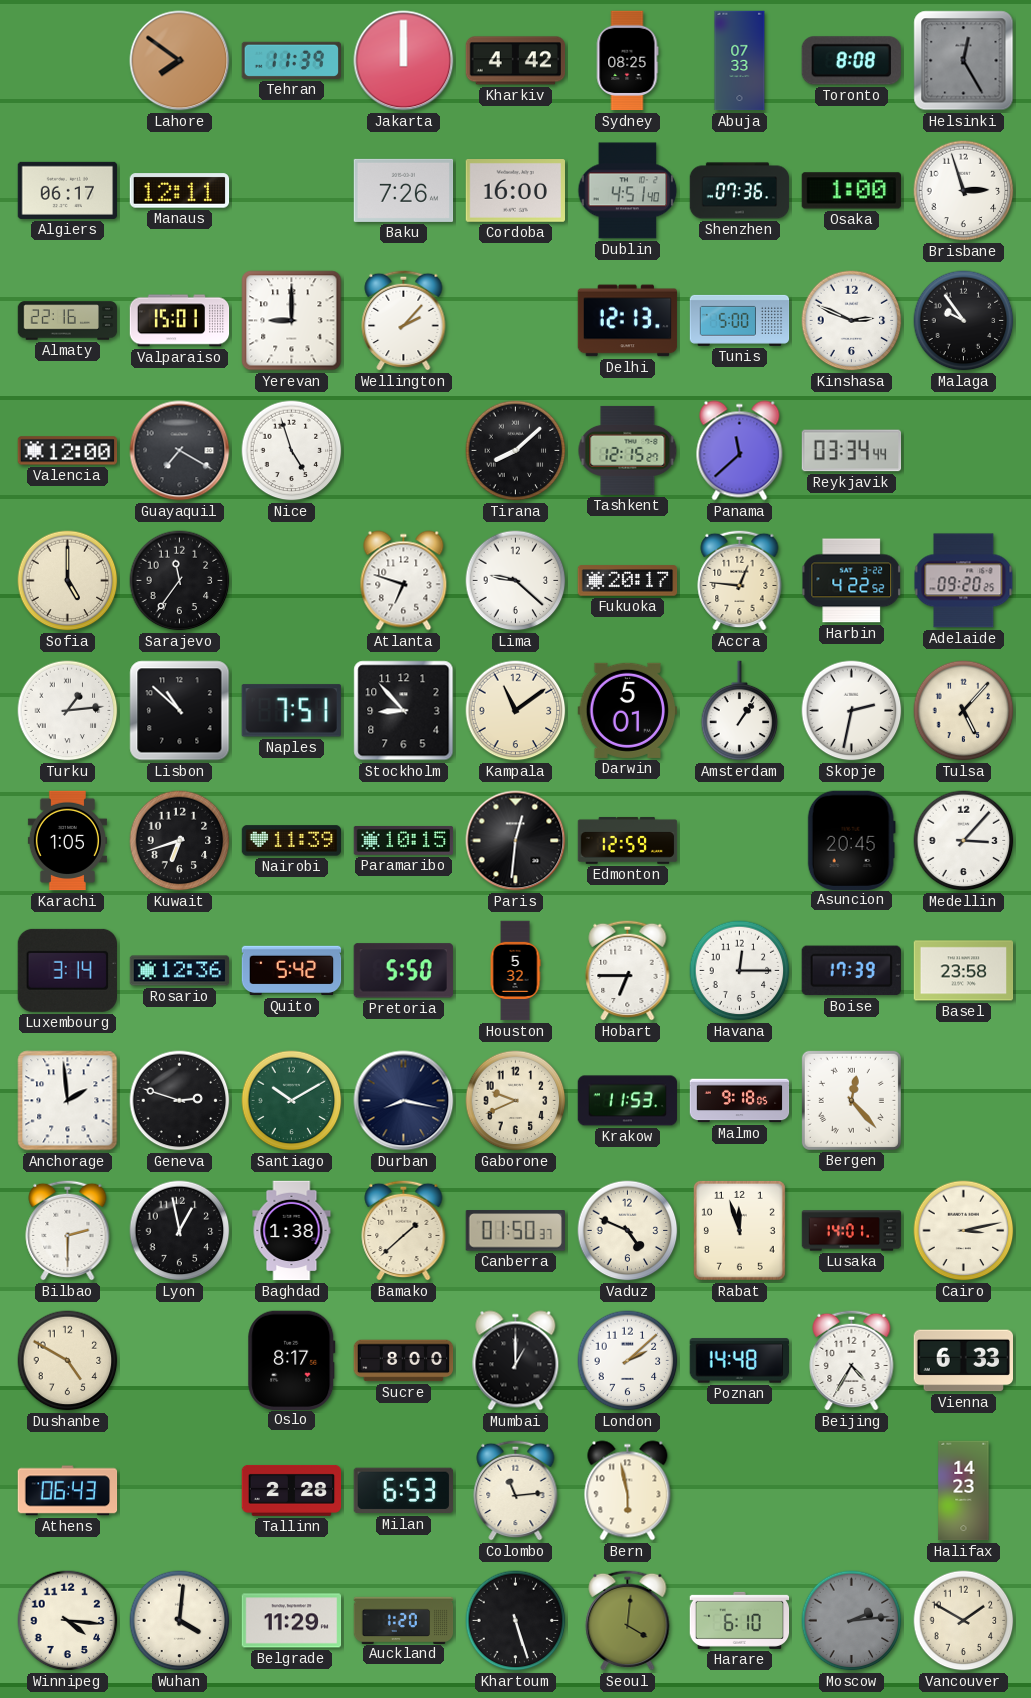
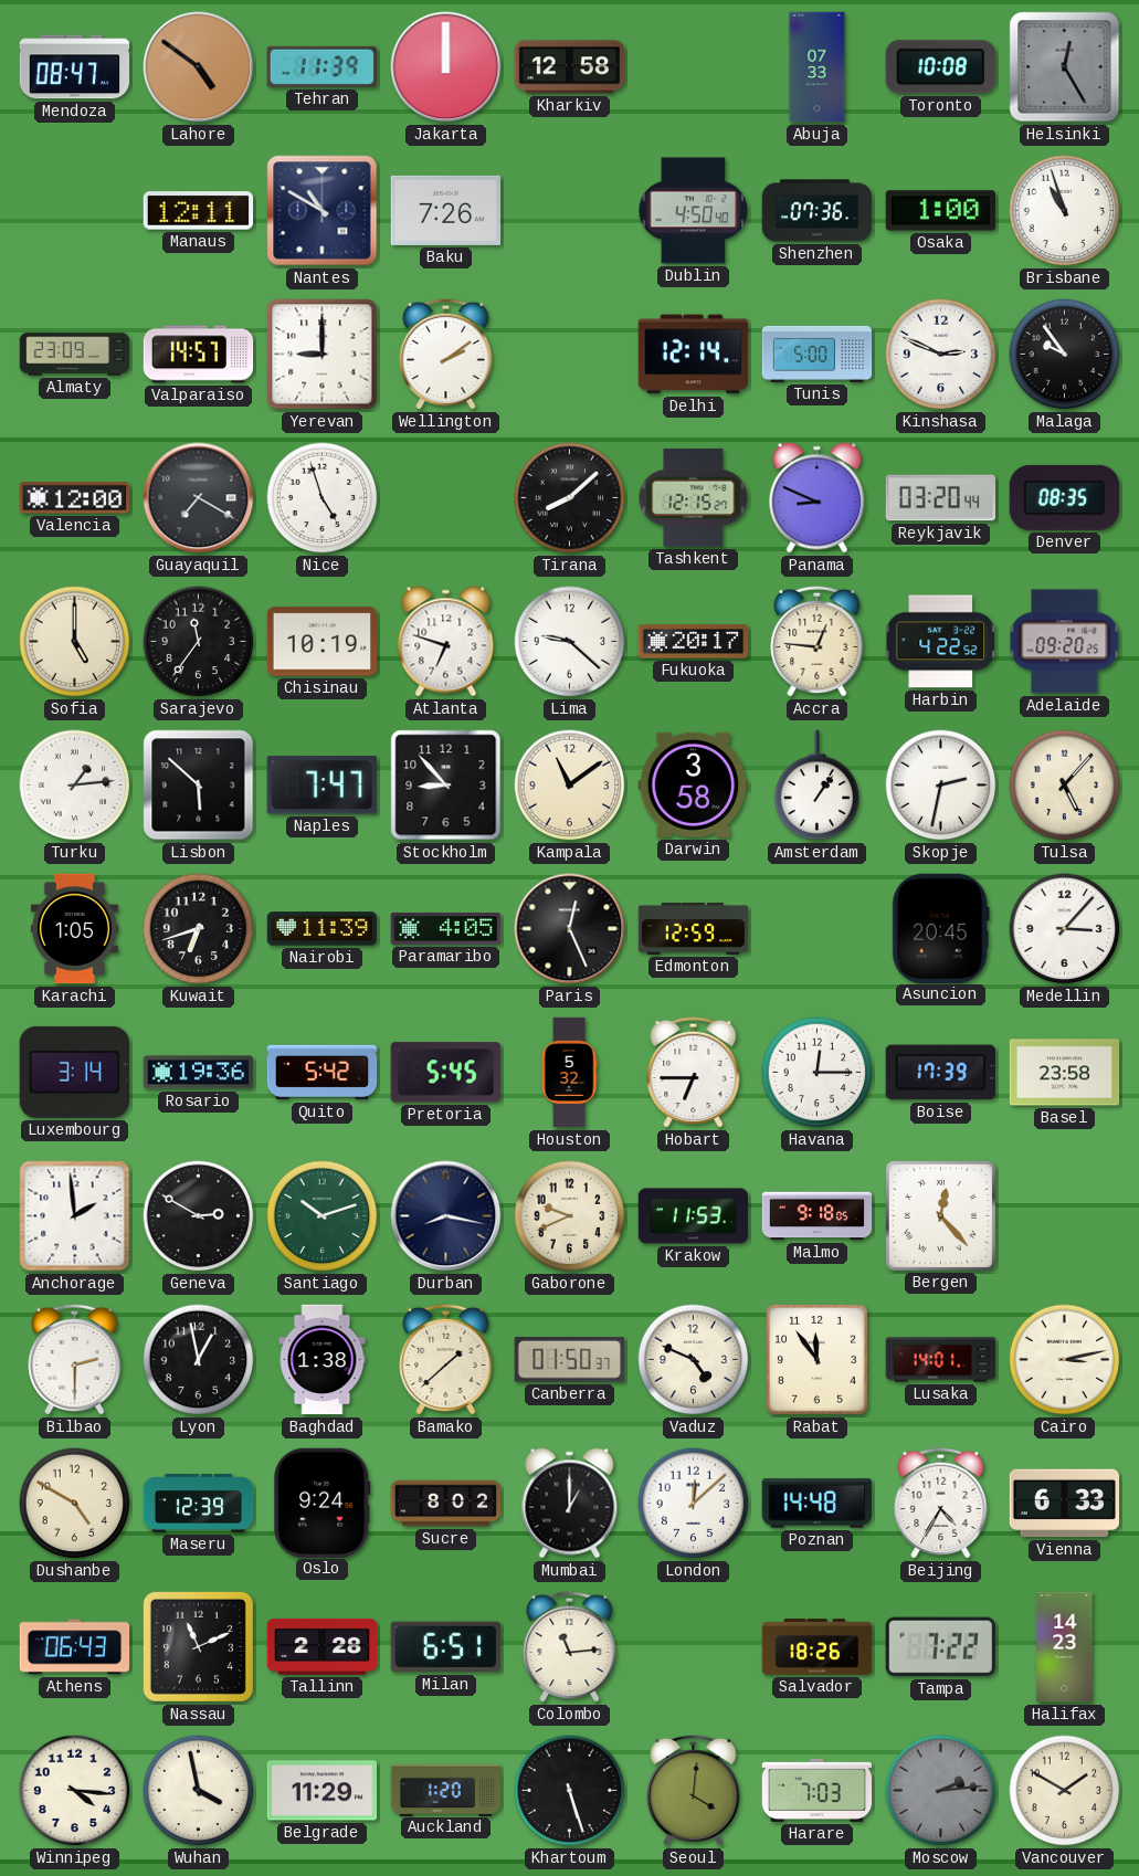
Mendoza: none -> 08:47
Lahore: 7:51 -> 4:51
Kharkiv: 4:42 -> 12:58
Sydney: 08:25 -> none
Toronto: 8:08 -> 10:08
Algiers: 06:17 -> none
Nantes: none -> 10:50
Cordoba: 16:00 -> none
Dublin: 4:51 -> 4:50
Brisbane: 2:57 -> 10:57
Almaty: 22:16 -> 23:09
Valparaiso: 15:01 -> 14:57
Wellington: 2:07 -> 2:09
Delhi: 12:13 -> 12:14
Panama: 11:38 -> 8:49
Reykjavik: 03:34 -> 03:20
Denver: none -> 08:35
Chisinau: none -> 10:19
Lisbon: 10:52 -> 5:52
Naples: 7:51 -> 7:47
Darwin: 5:01 -> 3:58
Paramaribo: 10:15 -> 4:05
Paris: 12:31 -> 12:26
Rosario: 12:36 -> 19:36
Pretoria: 5:50 -> 5:45
Geneva: 2:48 -> 2:50
Santiago: 10:10 -> 10:12
Rabat: 11:57 -> 11:54
Maseru: none -> 12:39
Oslo: 8:17 -> 9:24
Sucre: 8:00 -> 8:02
London: 2:08 -> 12:08
Nassau: none -> 11:11
Milan: 6:53 -> 6:51
Bern: 5:58 -> none
Salvador: none -> 18:26
Tampa: none -> 7:22
Wuhan: 4:01 -> 3:58
Harare: 6:10 -> 7:03
